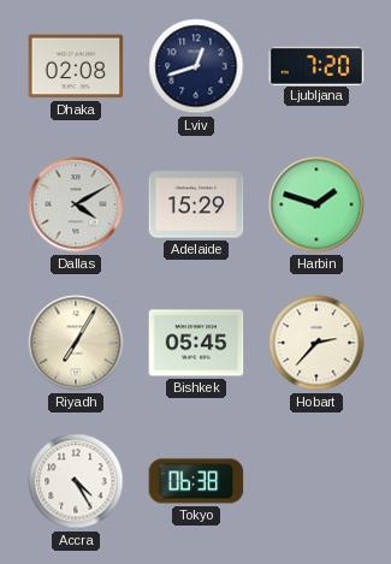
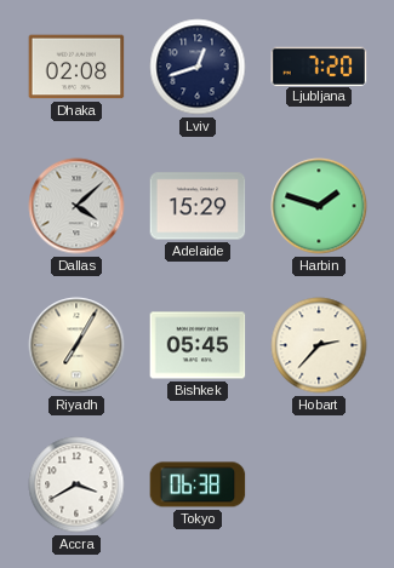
Dallas: 4:10 -> 4:08
Accra: 4:25 -> 3:40
